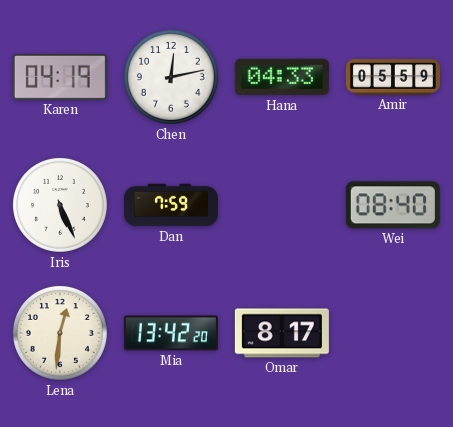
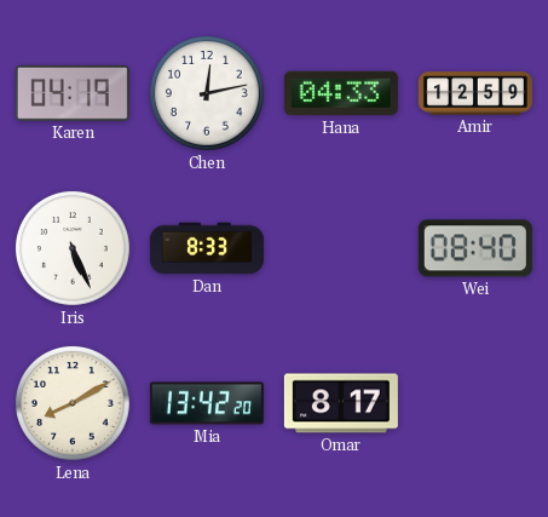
Amir: 05:59 -> 12:59
Dan: 7:59 -> 8:33
Lena: 12:31 -> 8:10
